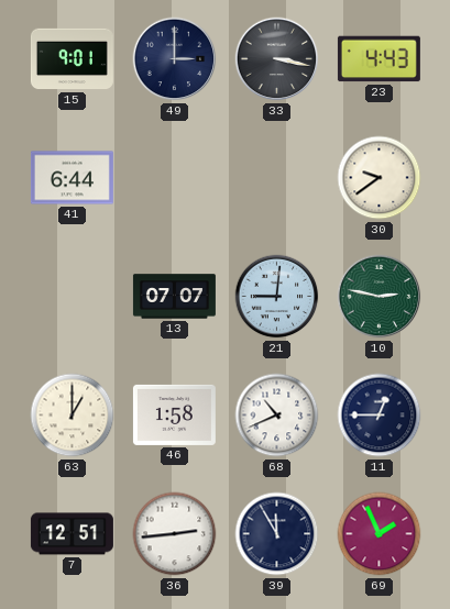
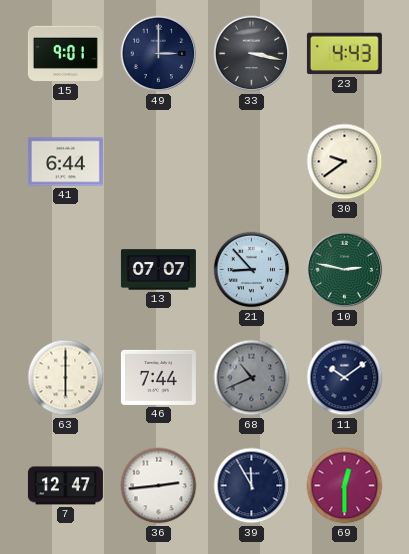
21: 9:01 -> 8:53
63: 1:00 -> 6:00
46: 1:58 -> 7:44
68 dial: white -> grey
11: 12:45 -> 10:09
7: 12:51 -> 12:47
69: 1:56 -> 12:30
